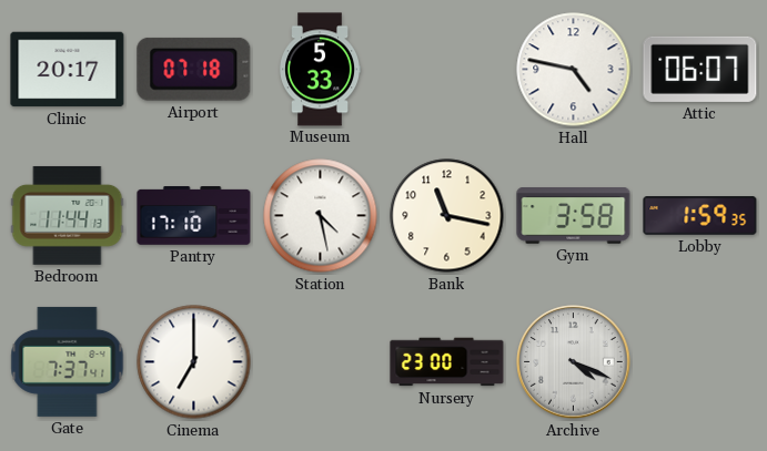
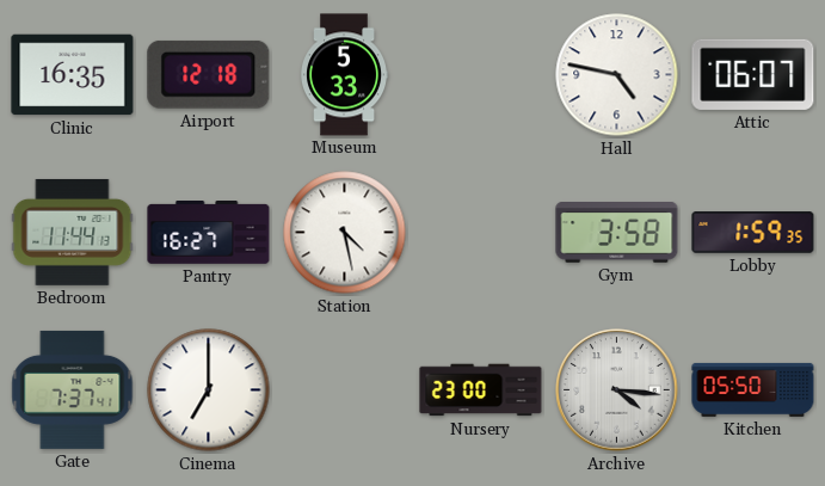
Clinic: 20:17 -> 16:35
Airport: 07:18 -> 12:18
Pantry: 17:10 -> 16:27
Bank: 11:17 -> none
Archive: 4:19 -> 4:16
Kitchen: none -> 05:50
